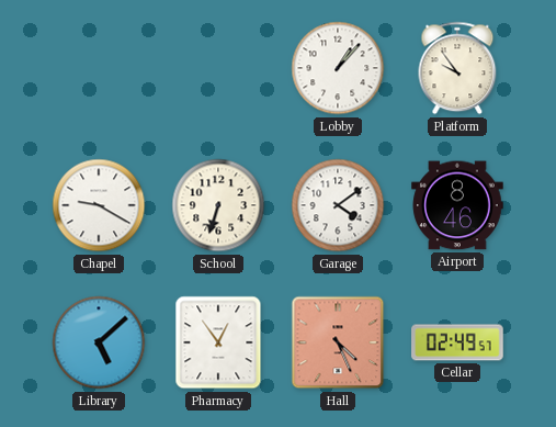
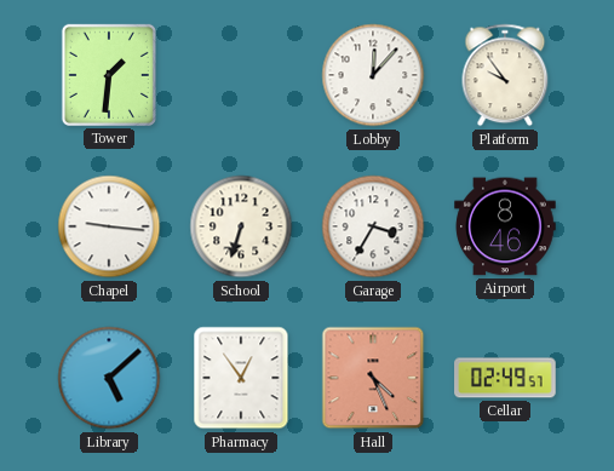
Tower: none -> 1:31
Lobby: 1:07 -> 12:07
Chapel: 9:20 -> 9:16
Garage: 4:09 -> 3:35
